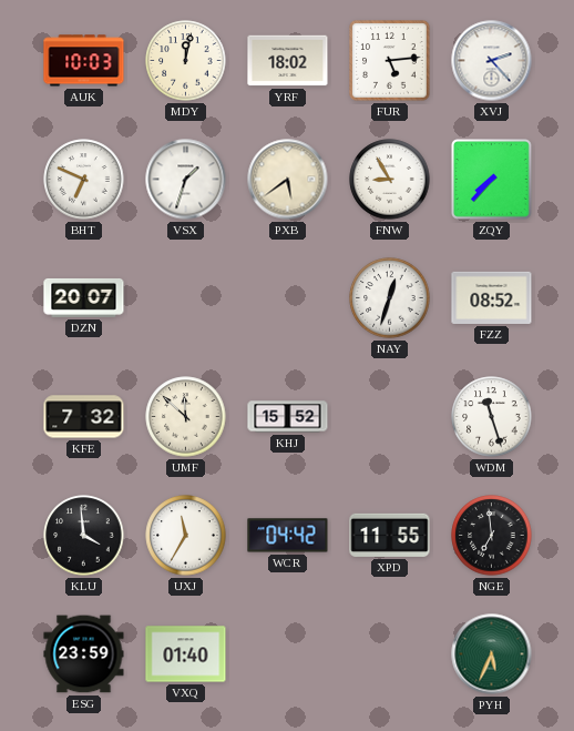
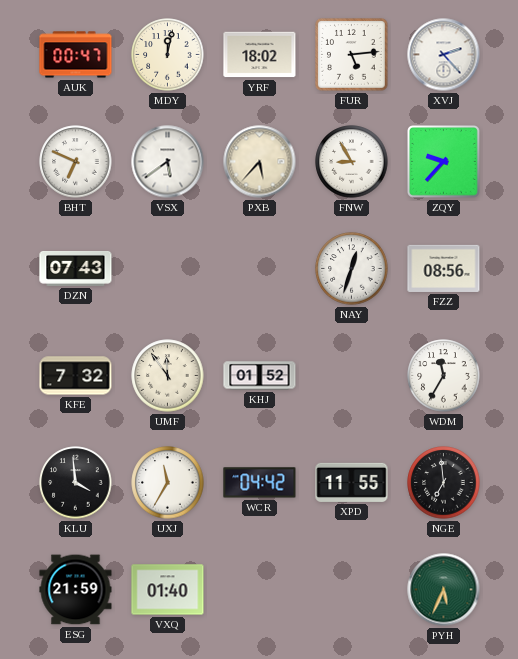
AUK: 10:03 -> 00:47
VSX: 1:33 -> 5:39
PXB: 5:39 -> 5:37
ZQY: 7:37 -> 9:37
DZN: 20:07 -> 07:43
FZZ: 08:52 -> 08:56
UMF: 11:52 -> 11:54
KHJ: 15:52 -> 01:52
WDM: 11:27 -> 11:35
ESG: 23:59 -> 21:59
